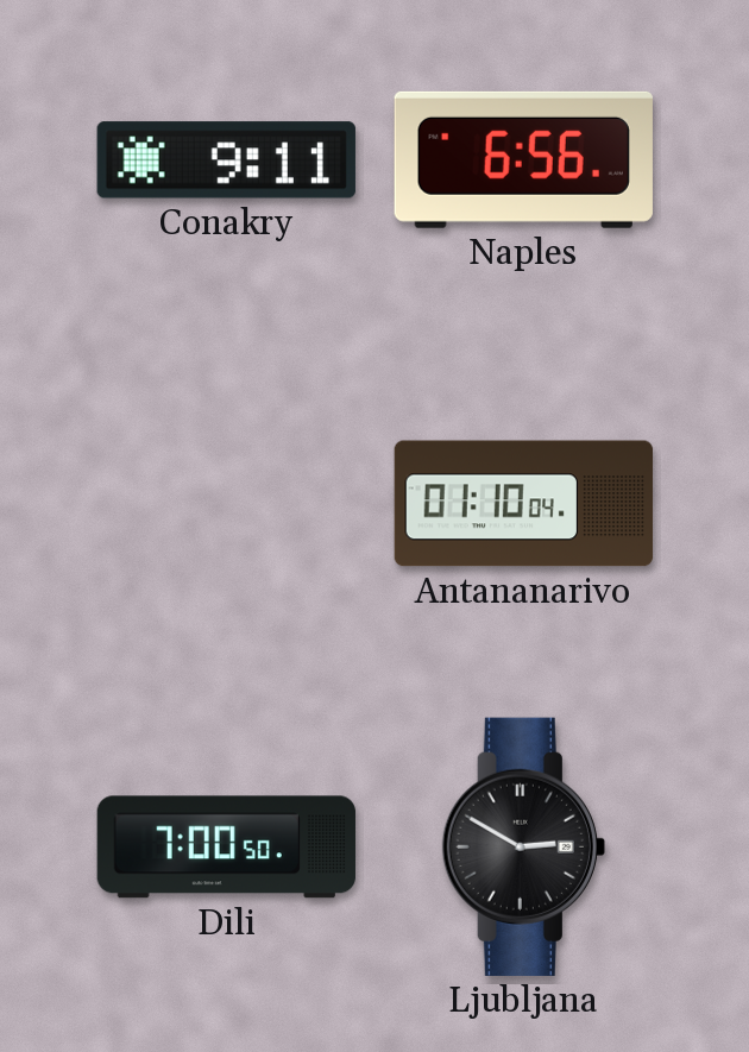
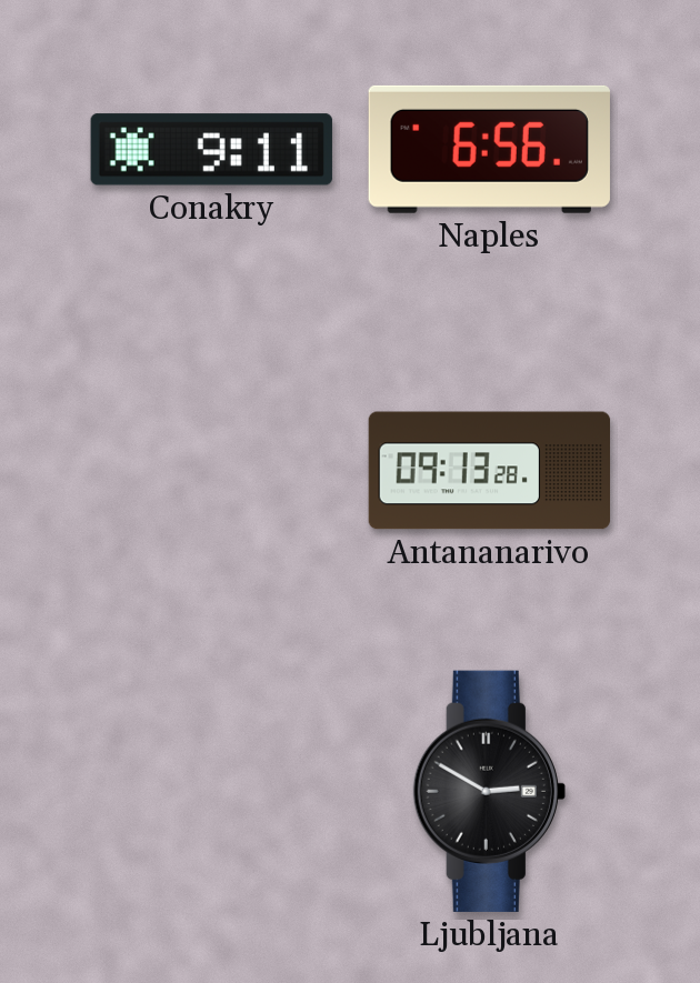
Antananarivo: 01:10 -> 09:13
Dili: 7:00 -> none
